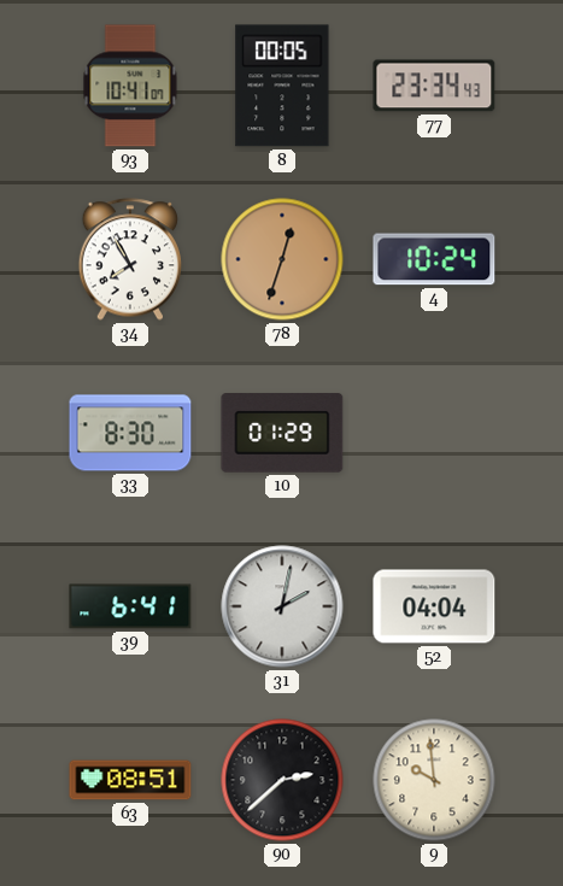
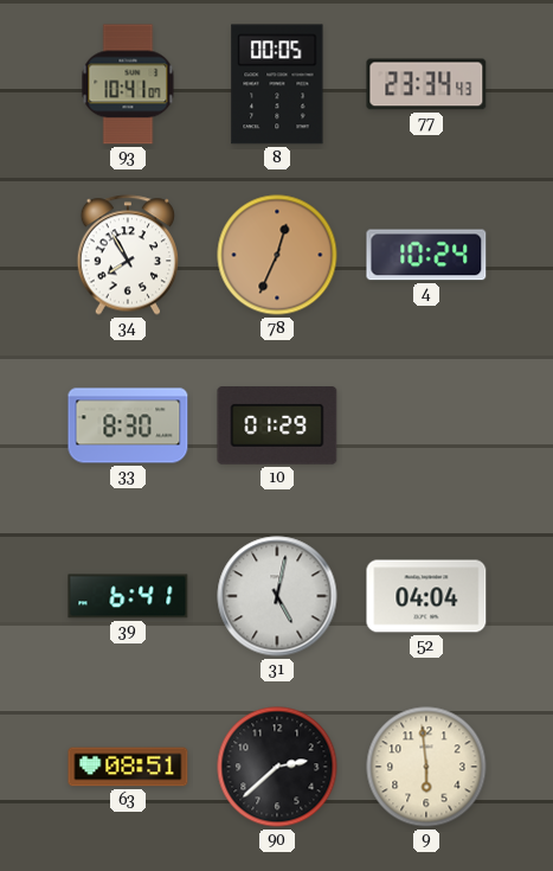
78: 12:33 -> 12:34
31: 2:02 -> 5:02
9: 9:59 -> 5:59
